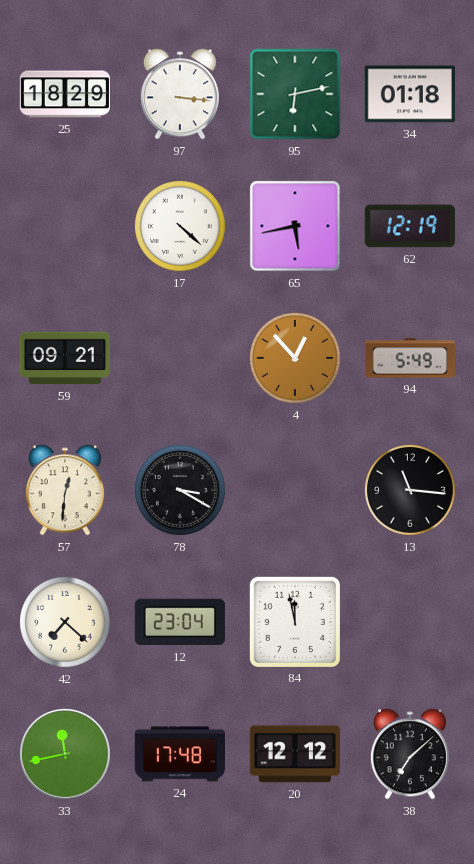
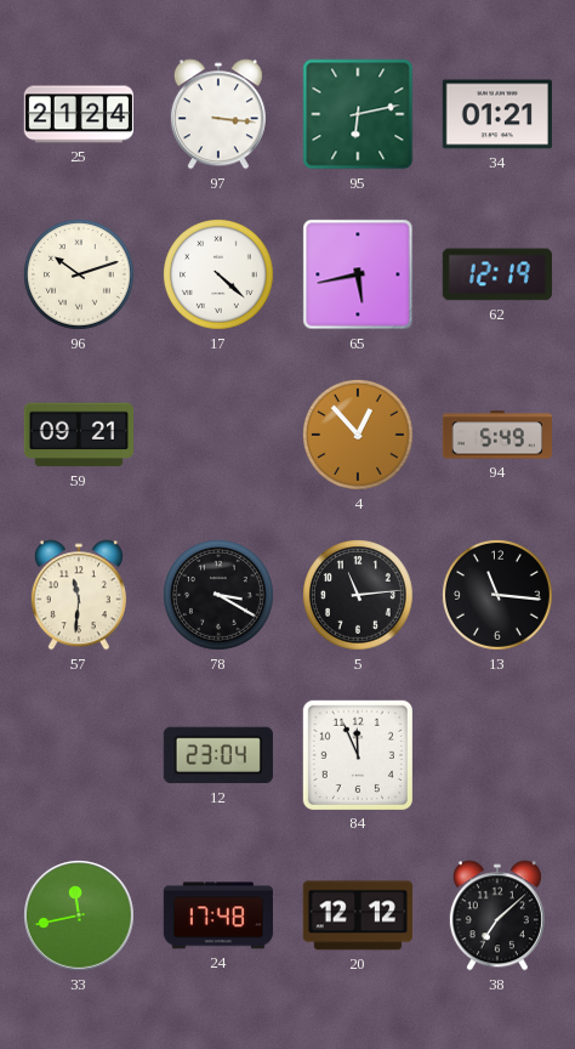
25: 18:29 -> 21:24
34: 01:18 -> 01:21
96: none -> 10:12
57: 12:31 -> 11:31
5: none -> 11:14
42: 7:22 -> none
84: 11:58 -> 11:56
